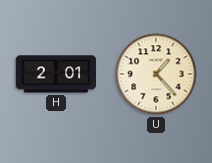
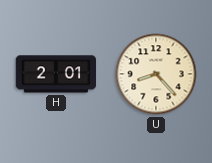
U: 1:23 -> 8:23
